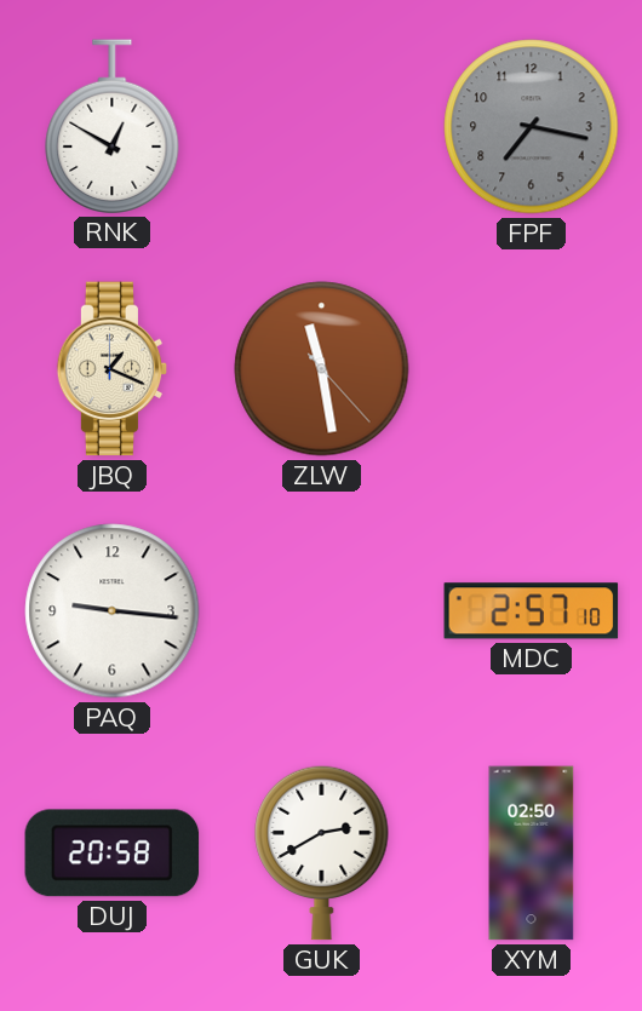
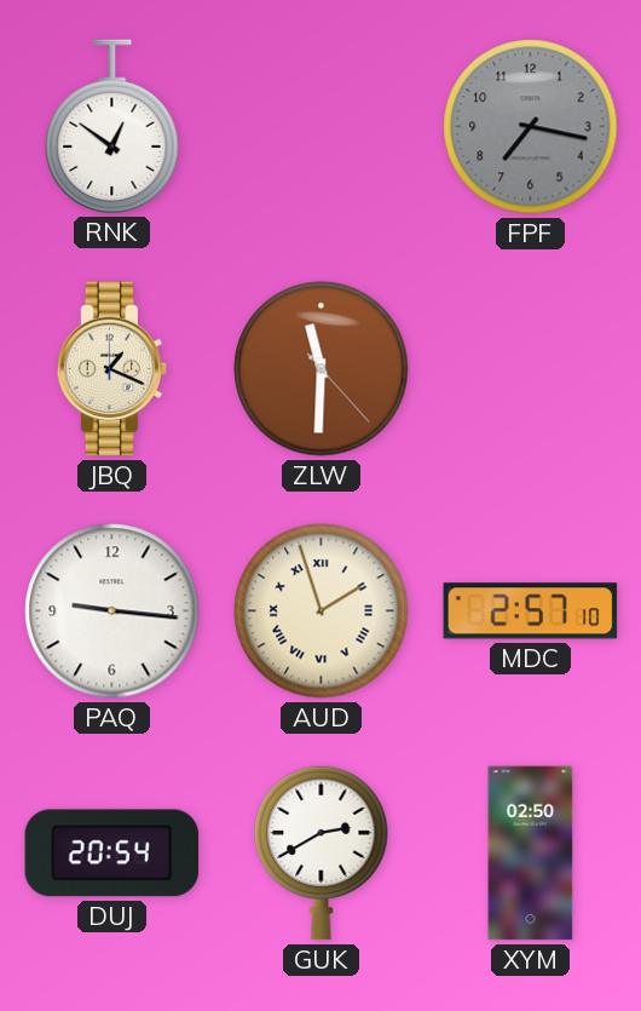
RNK: 12:50 -> 12:51
ZLW: 11:28 -> 11:30
AUD: none -> 1:57
DUJ: 20:58 -> 20:54
